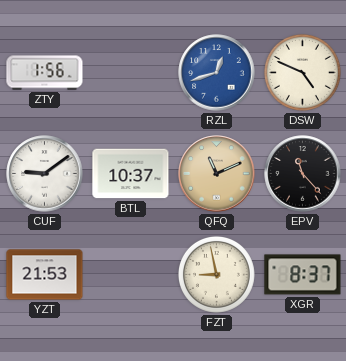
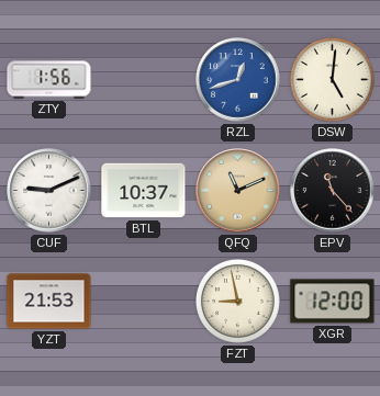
DSW: 4:49 -> 5:01
CUF: 9:09 -> 9:11
XGR: 8:37 -> 12:00
